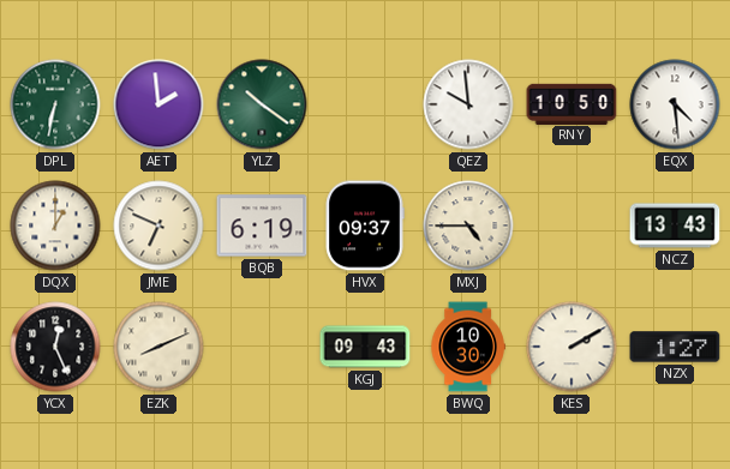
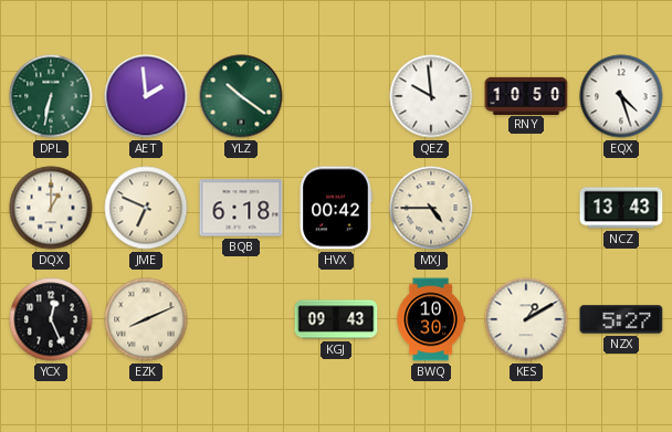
EQX: 4:29 -> 4:27
BQB: 6:19 -> 6:18
HVX: 09:37 -> 00:42
KES: 2:10 -> 1:10
NZX: 1:27 -> 5:27
